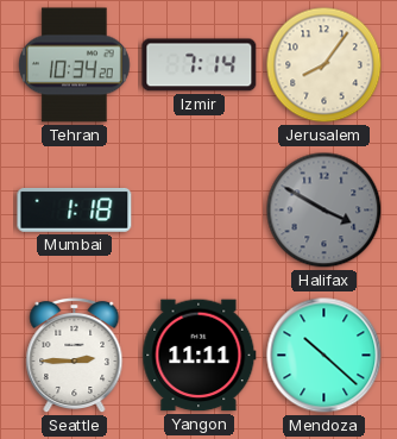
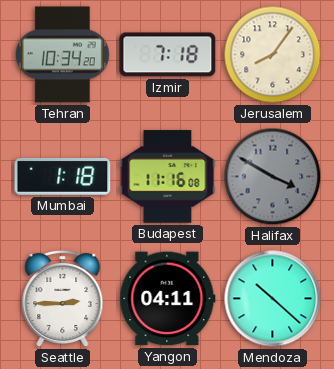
Izmir: 7:14 -> 7:18
Budapest: none -> 11:16
Yangon: 11:11 -> 04:11
